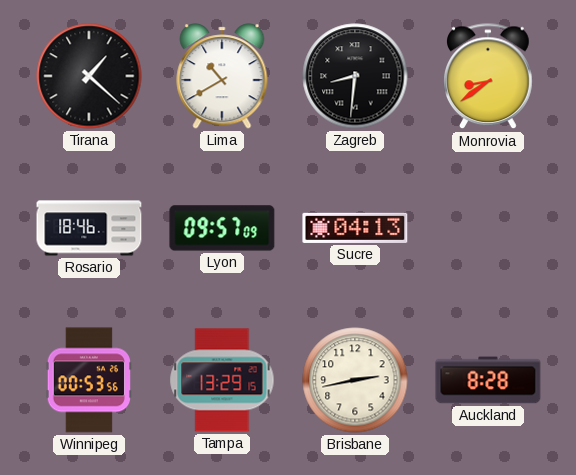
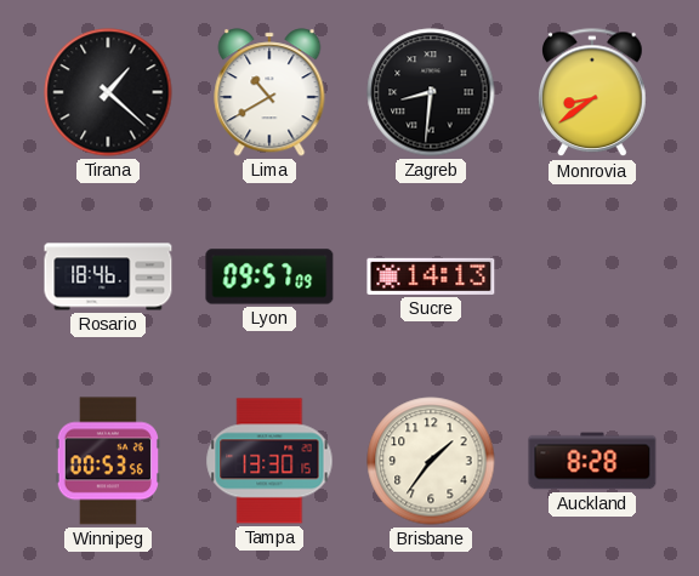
Sucre: 04:13 -> 14:13
Tampa: 13:29 -> 13:30
Brisbane: 2:43 -> 1:36
